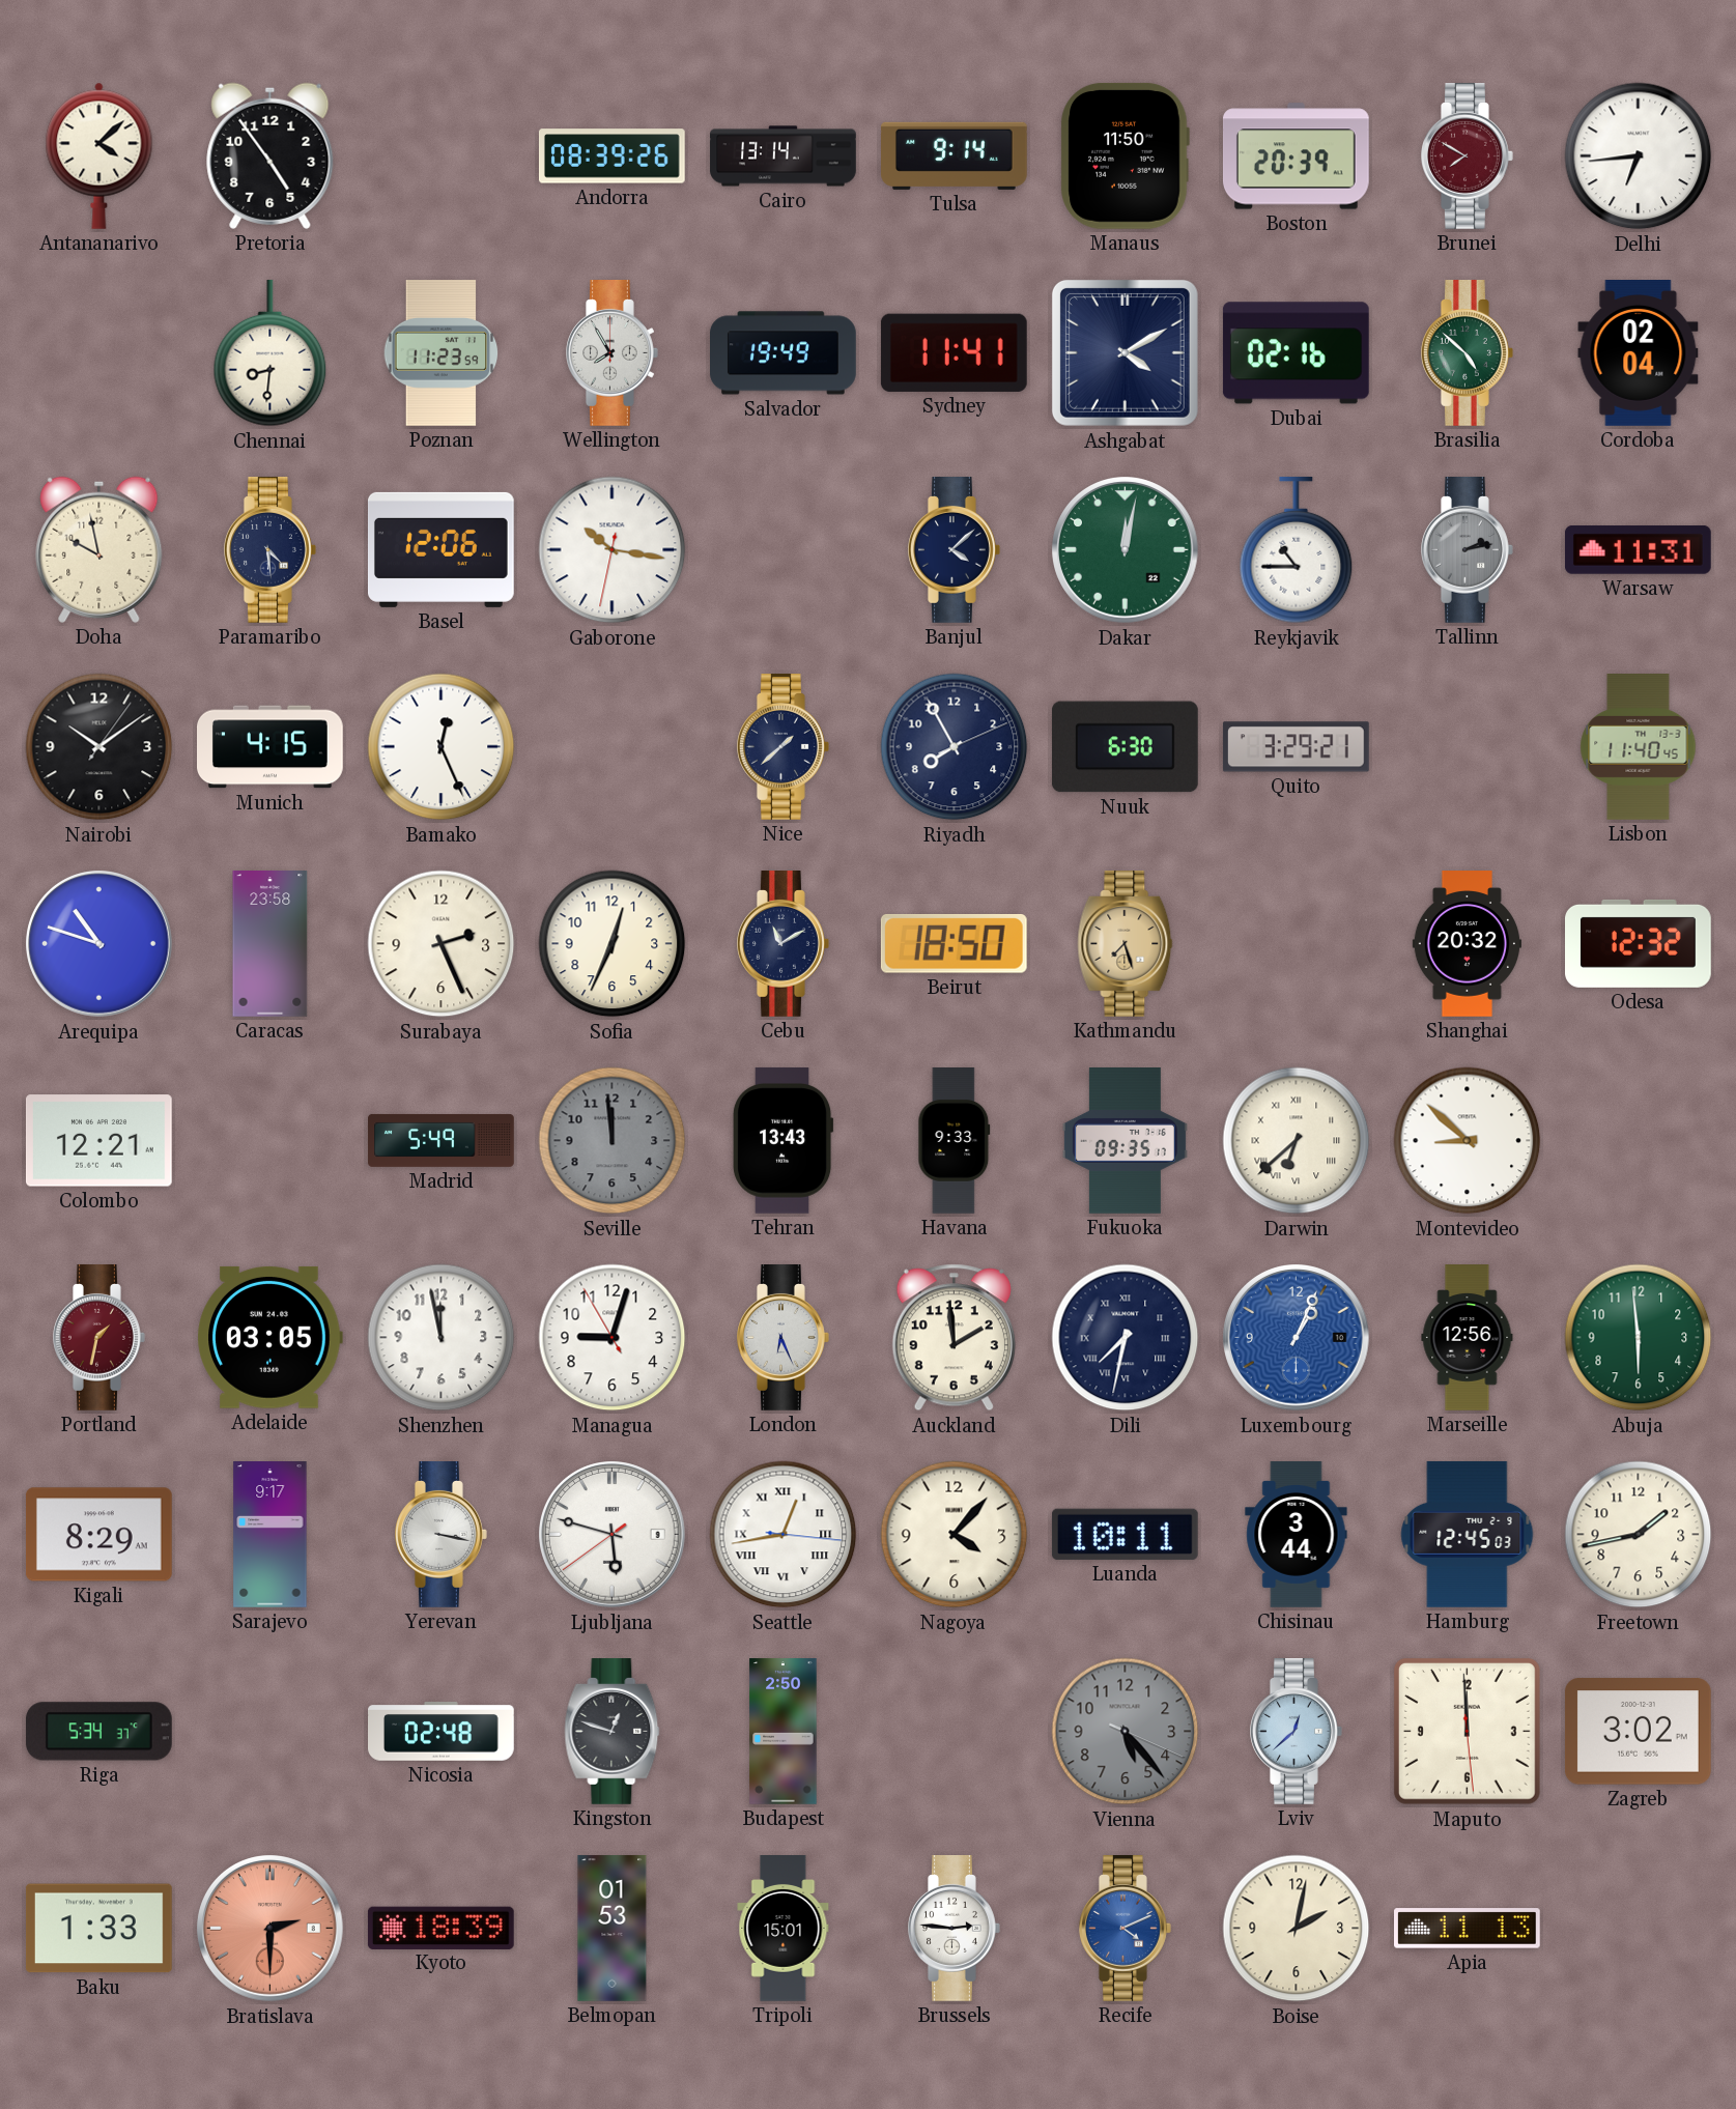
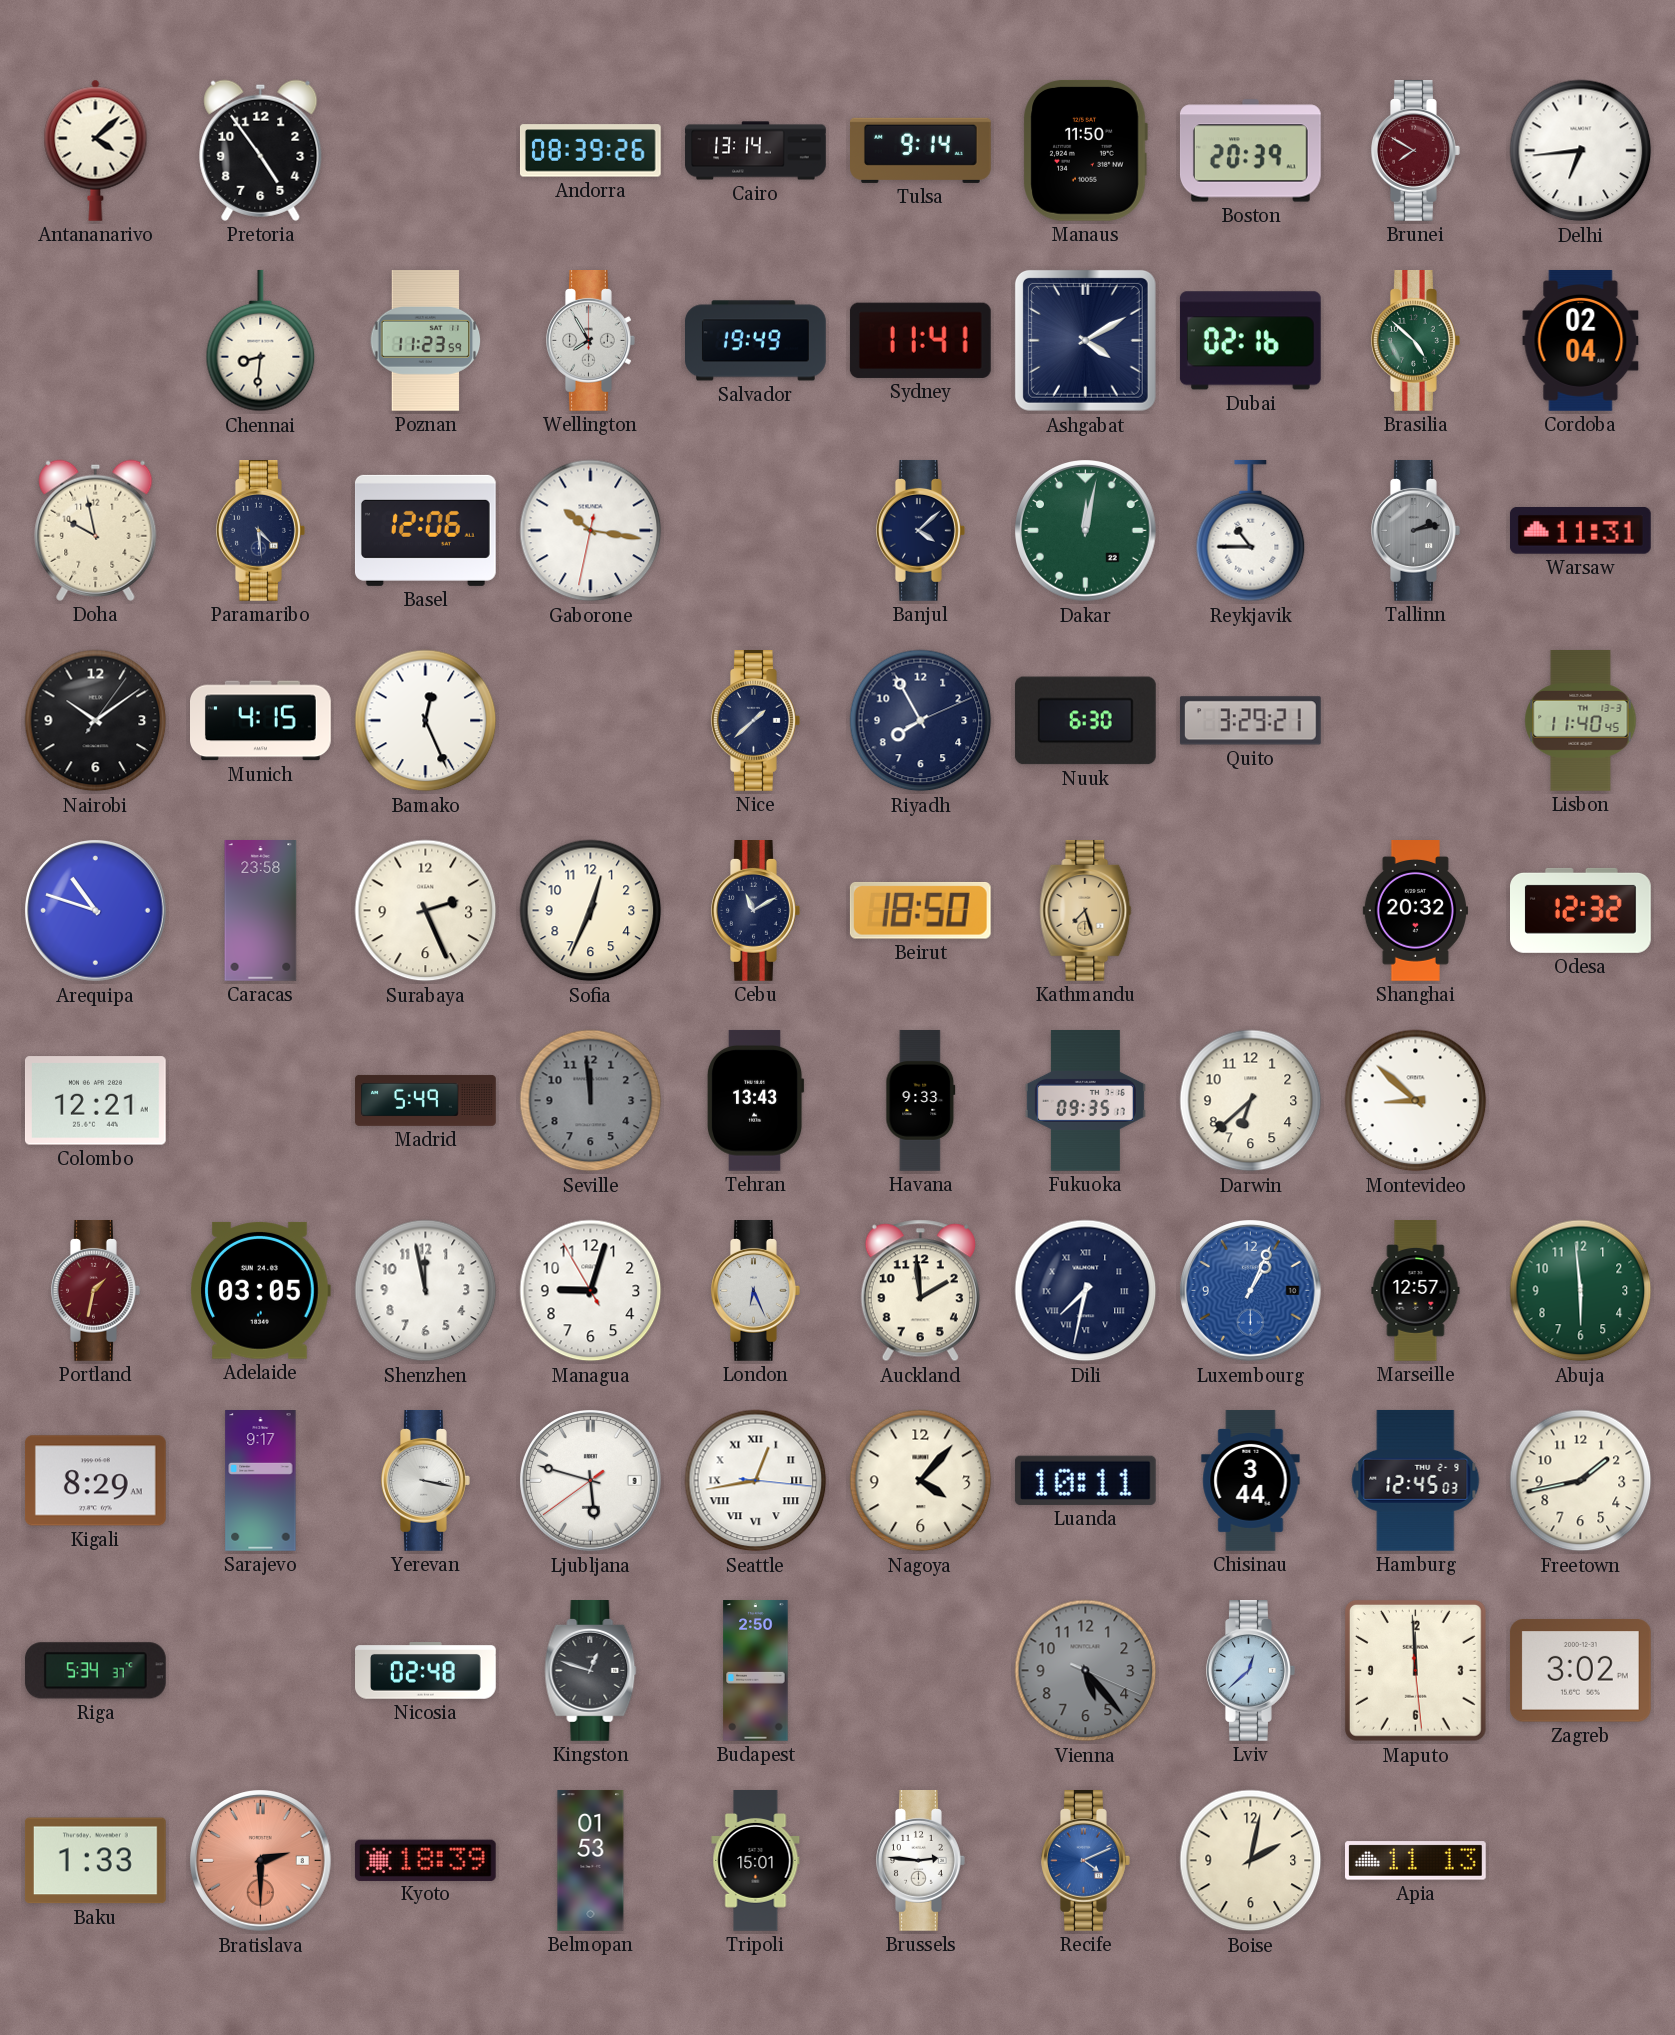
Darwin numerals: Roman -> Arabic
Marseille: 12:56 -> 12:57
